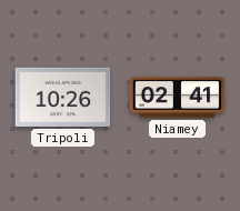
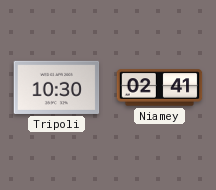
Tripoli: 10:26 -> 10:30
